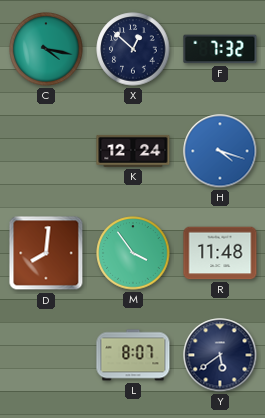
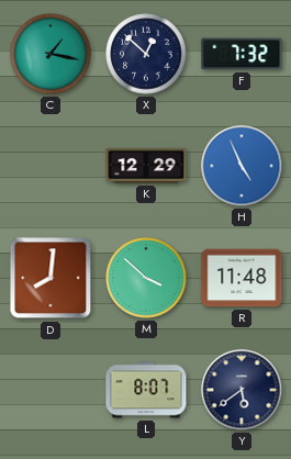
C: 4:17 -> 1:17
K: 12:24 -> 12:29
H: 4:18 -> 4:56
M: 3:54 -> 3:52
